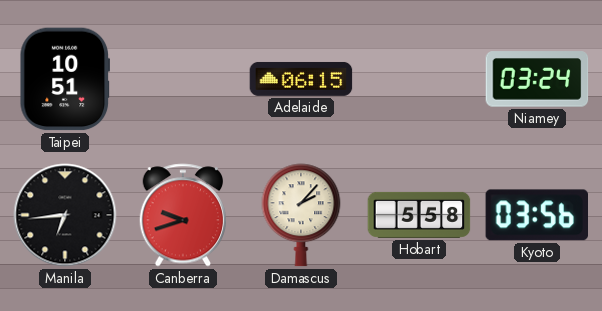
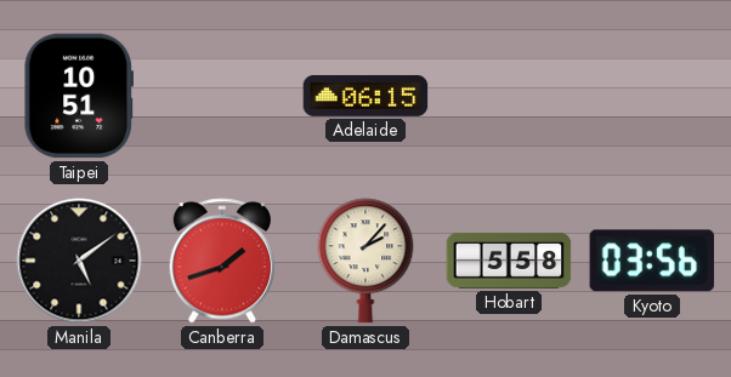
Niamey: 03:24 -> none
Manila: 6:44 -> 5:09
Canberra: 9:42 -> 1:42
